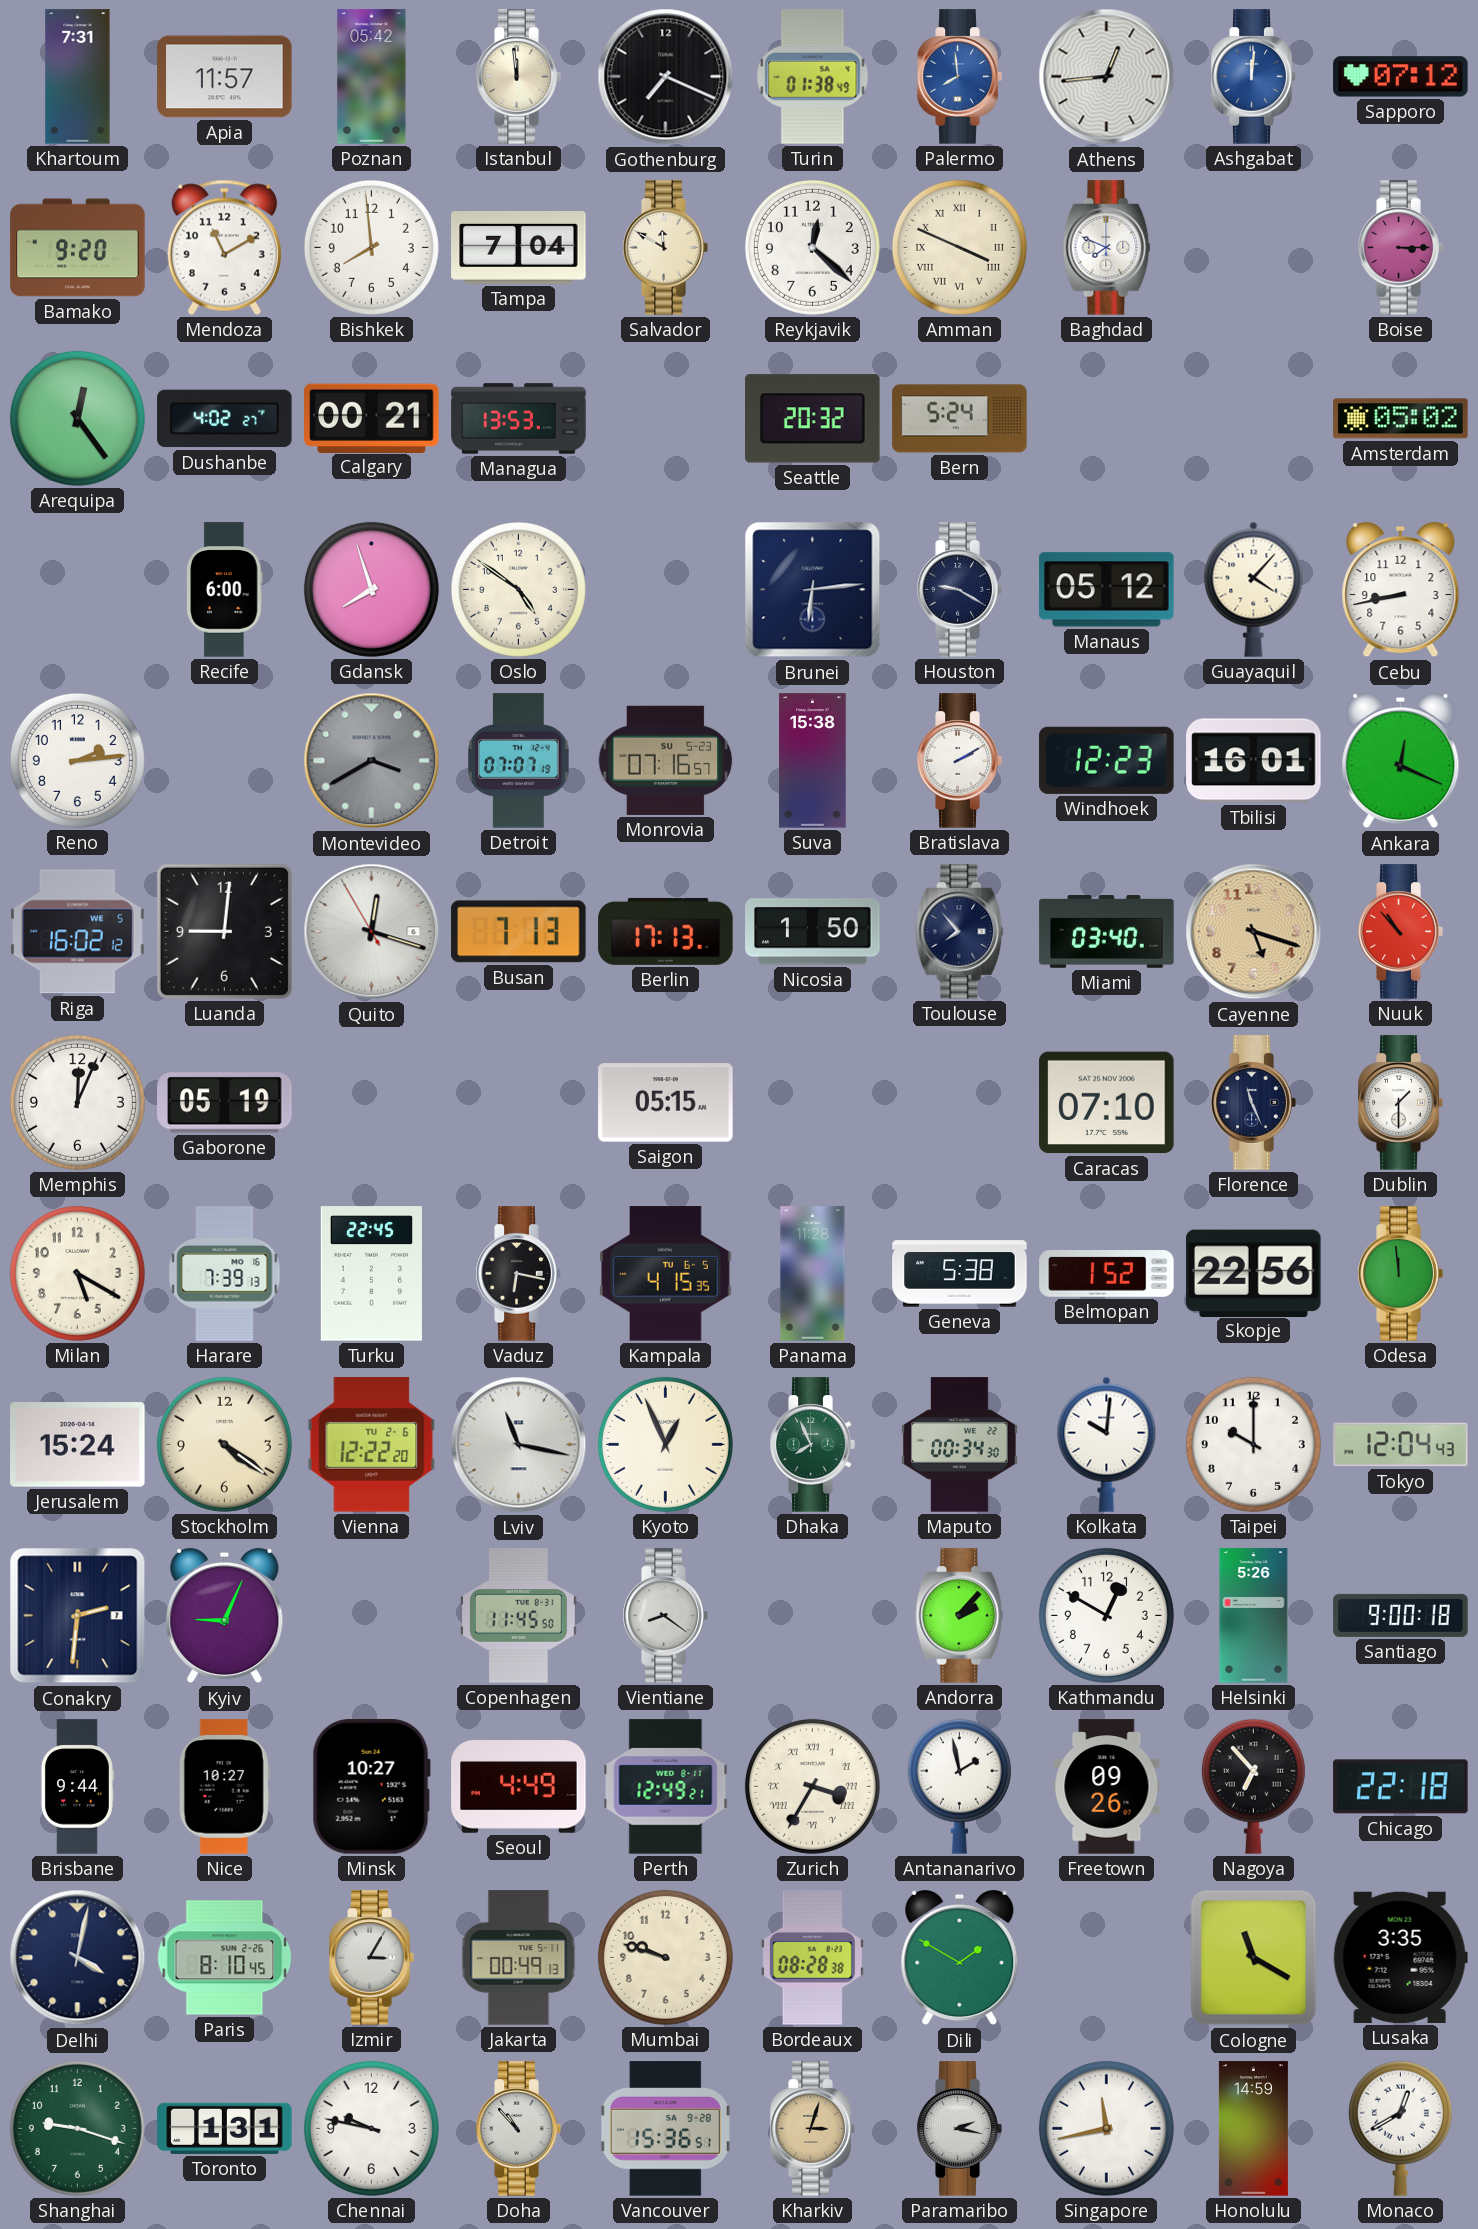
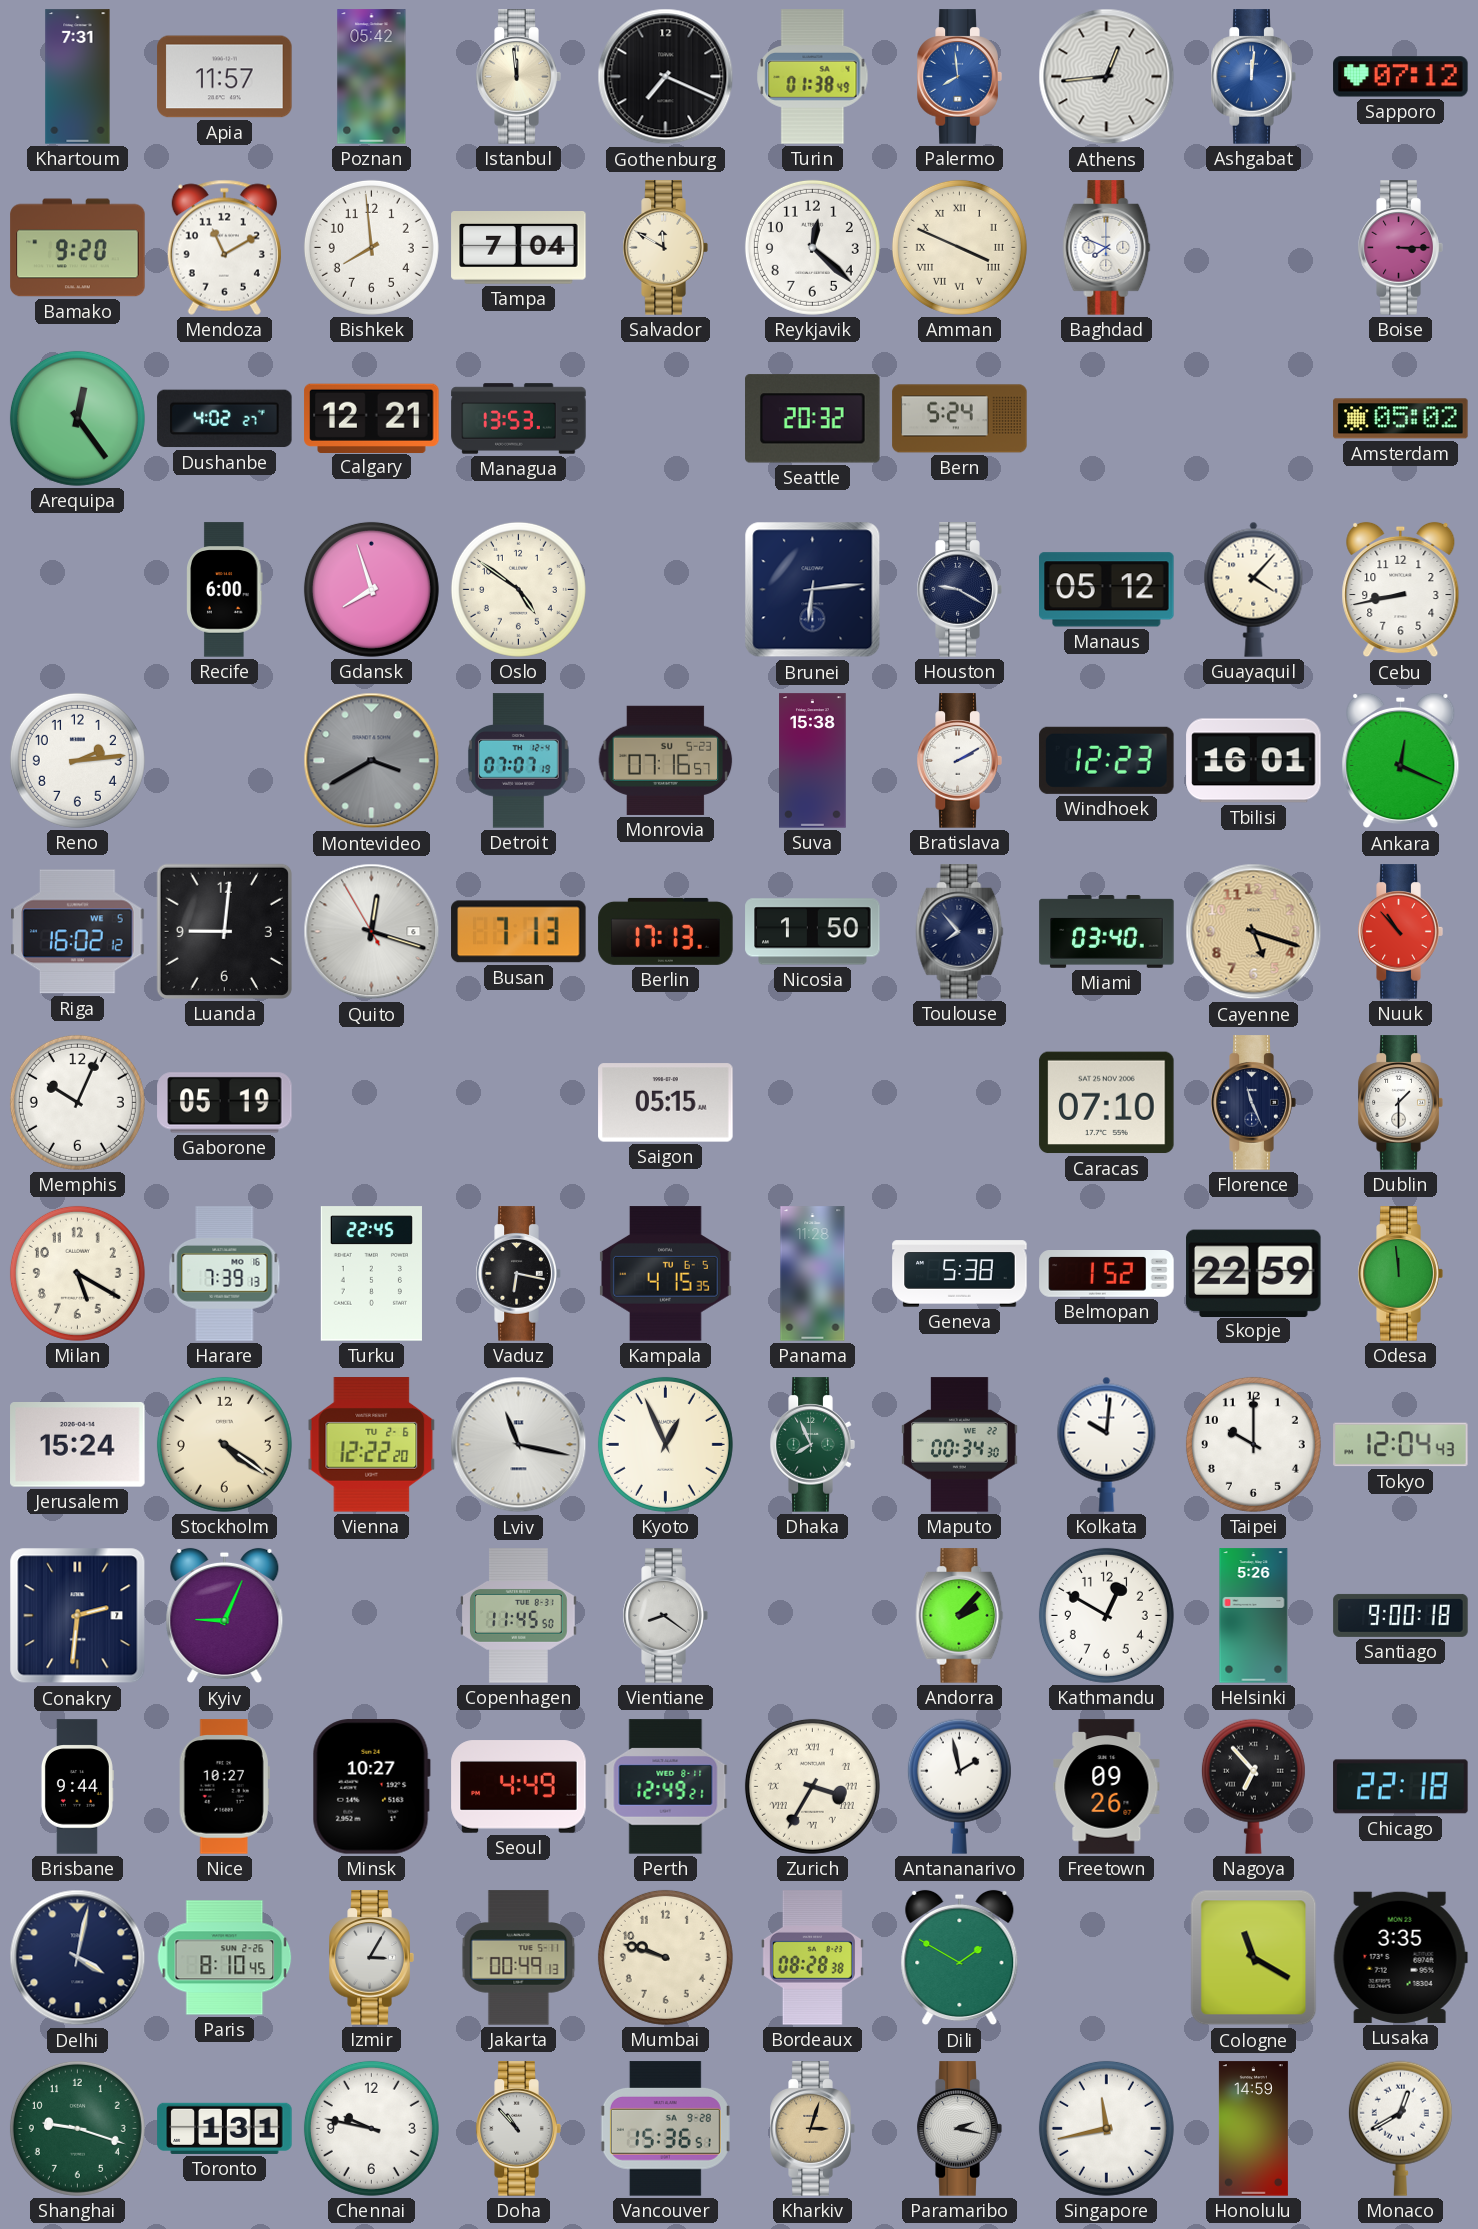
Calgary: 00:21 -> 12:21
Memphis: 12:04 -> 10:04
Skopje: 22:56 -> 22:59
